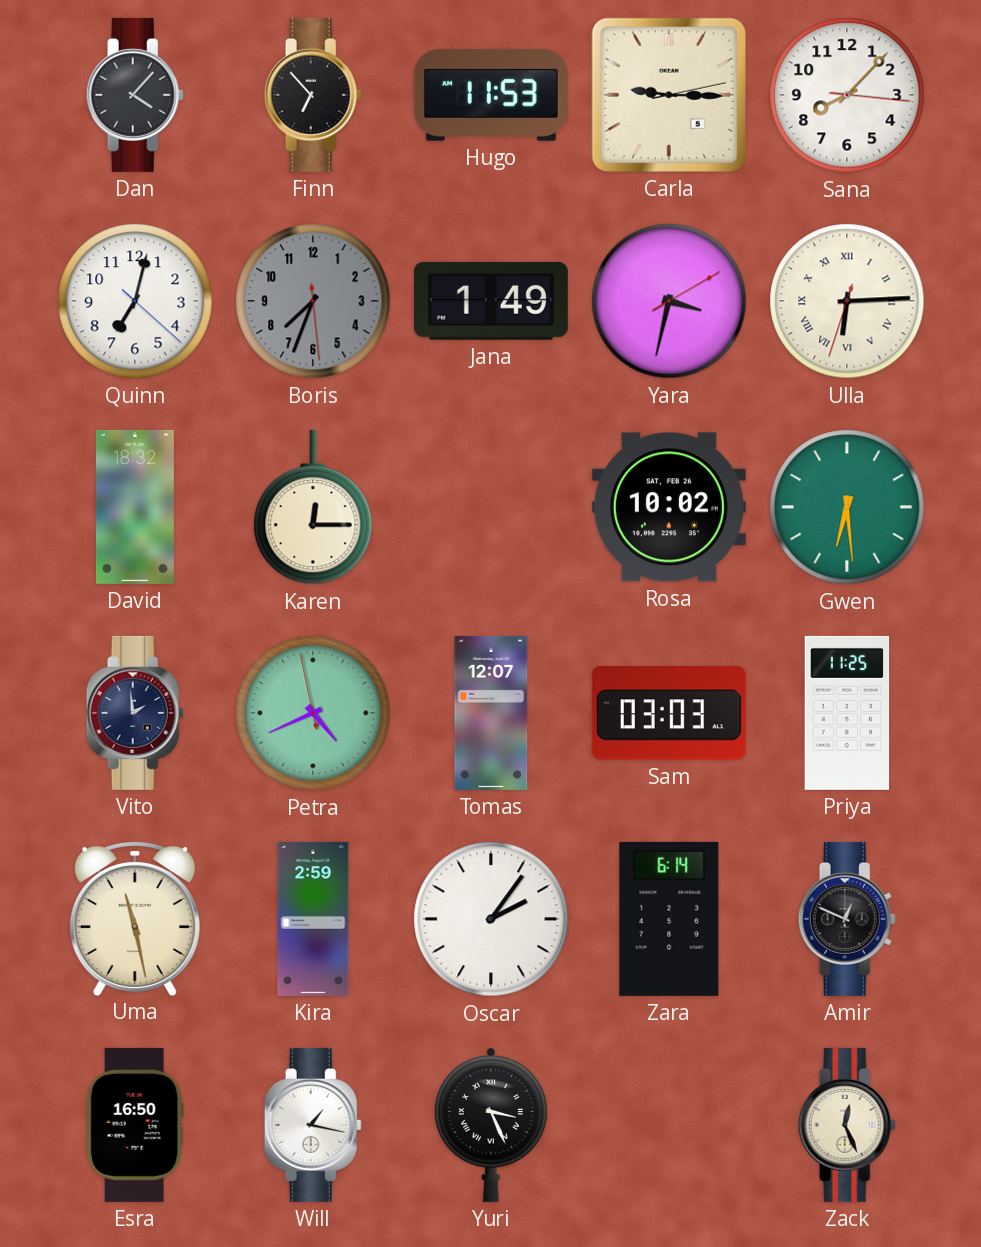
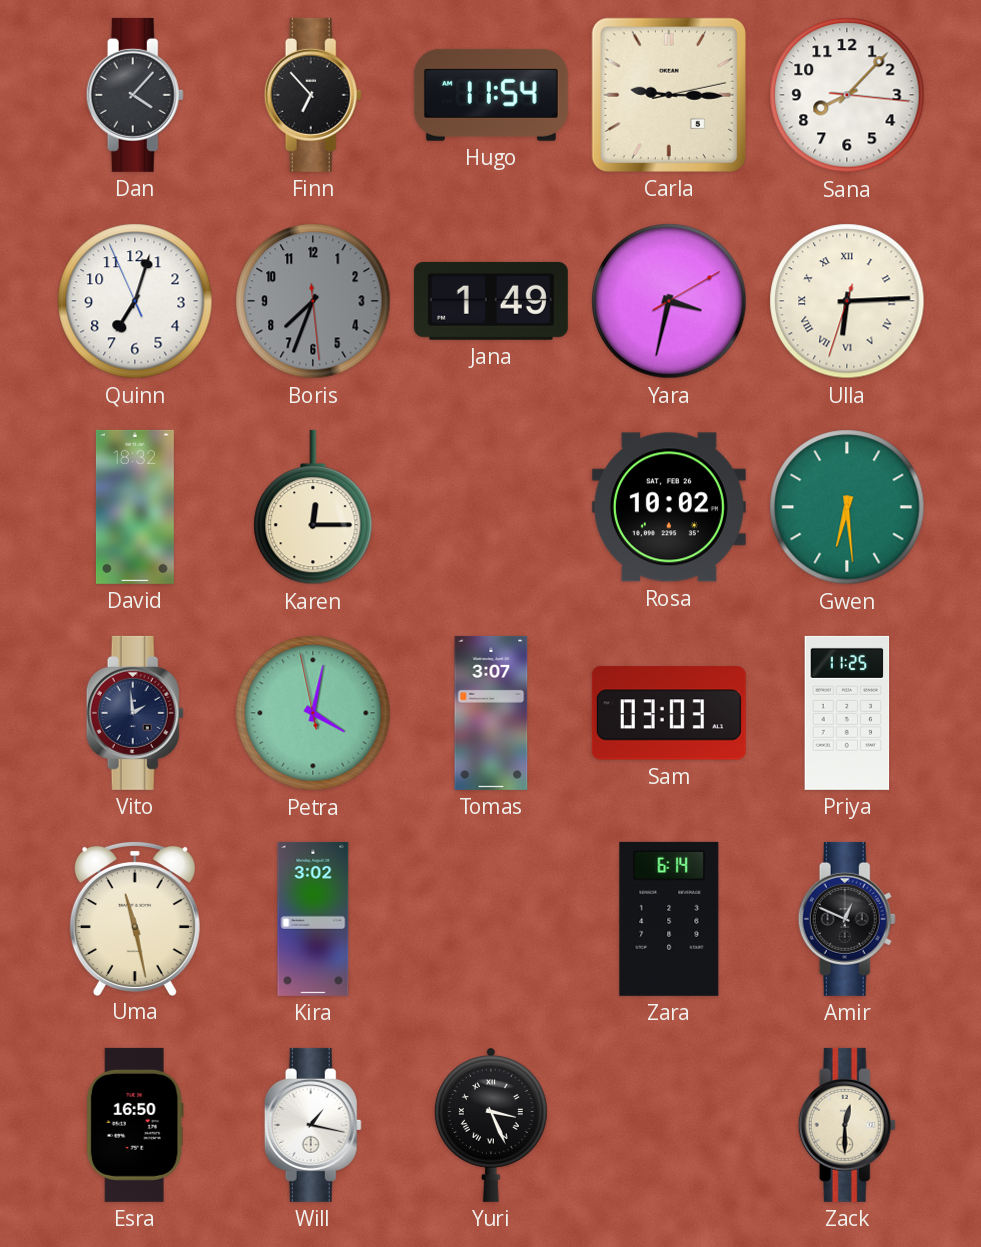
Hugo: 11:53 -> 11:54
Quinn: 7:02:22 -> 7:02:56
Petra: 4:40 -> 4:01
Tomas: 12:07 -> 3:07
Kira: 2:59 -> 3:02
Oscar: 2:06 -> none
Zack: 12:26 -> 12:30
